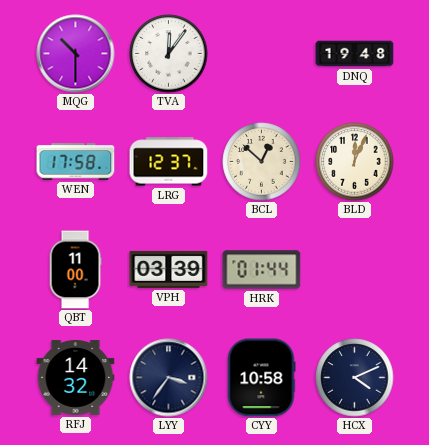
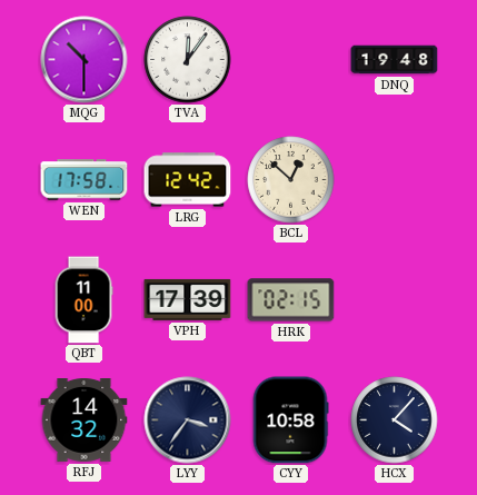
LRG: 12:37 -> 12:42
BLD: 12:04 -> none
VPH: 03:39 -> 17:39
HRK: 01:44 -> 02:15
HCX: 4:11 -> 4:07
